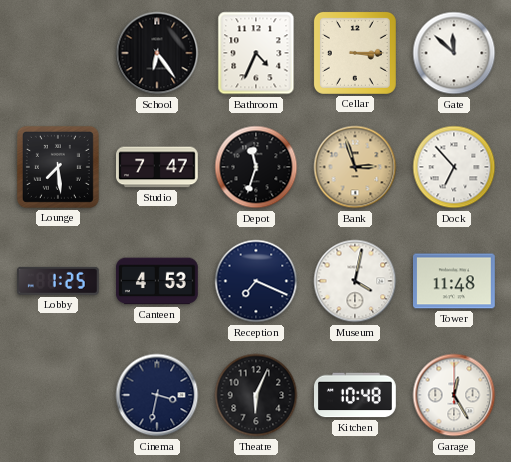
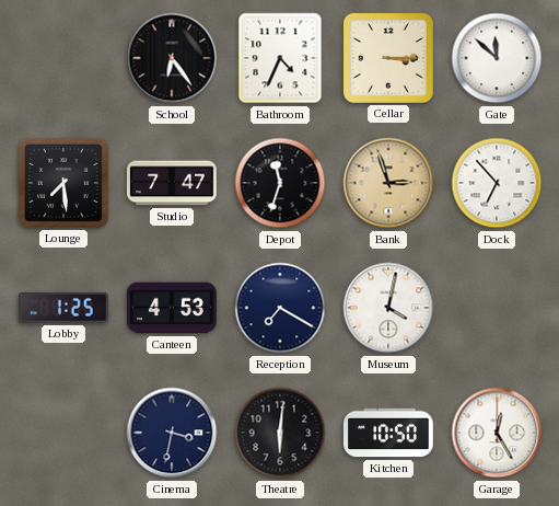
Reception: 7:19 -> 7:20
Tower: 11:48 -> none
Theatre: 6:04 -> 6:01
Kitchen: 10:48 -> 10:50
